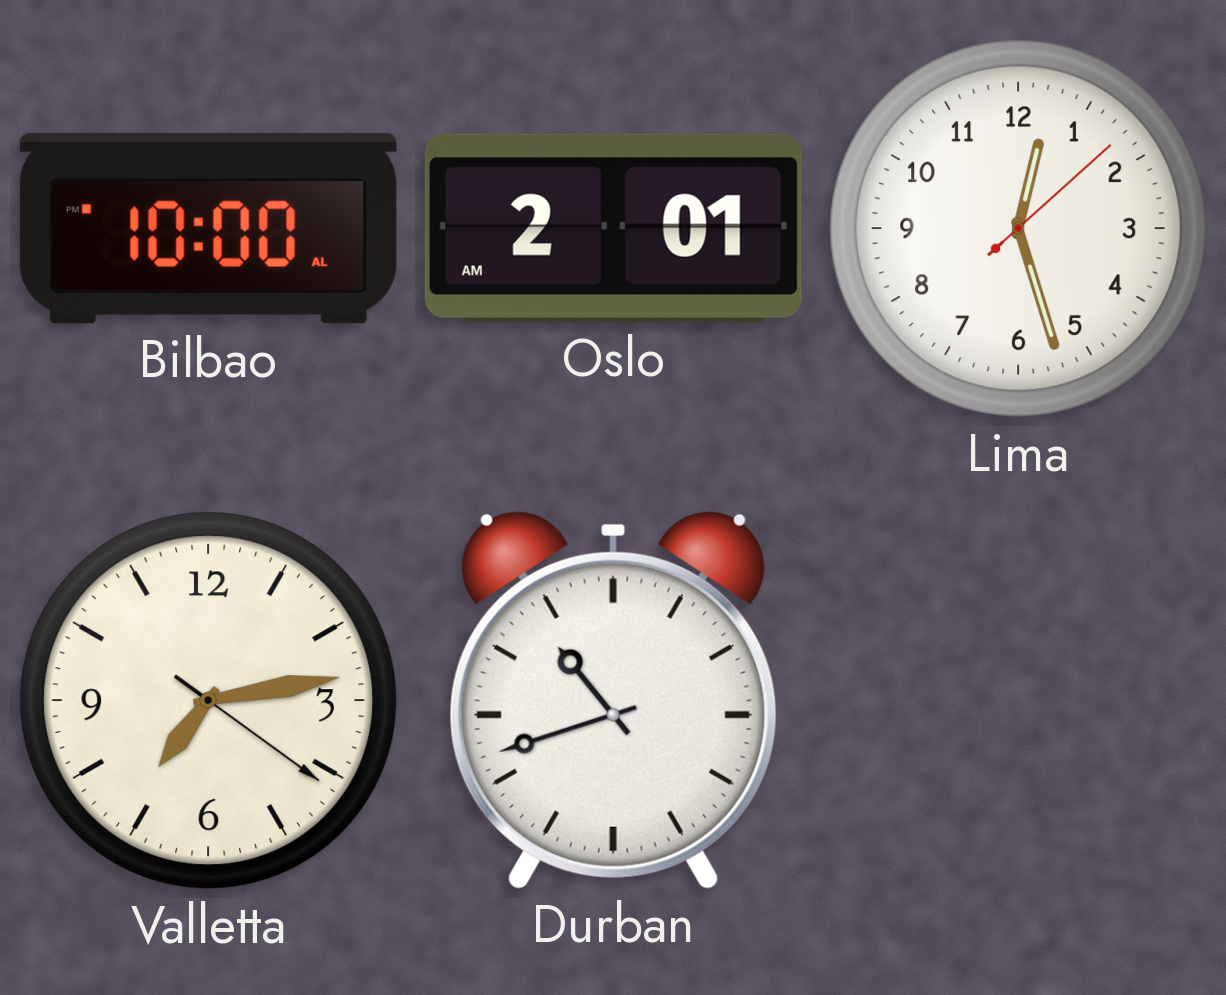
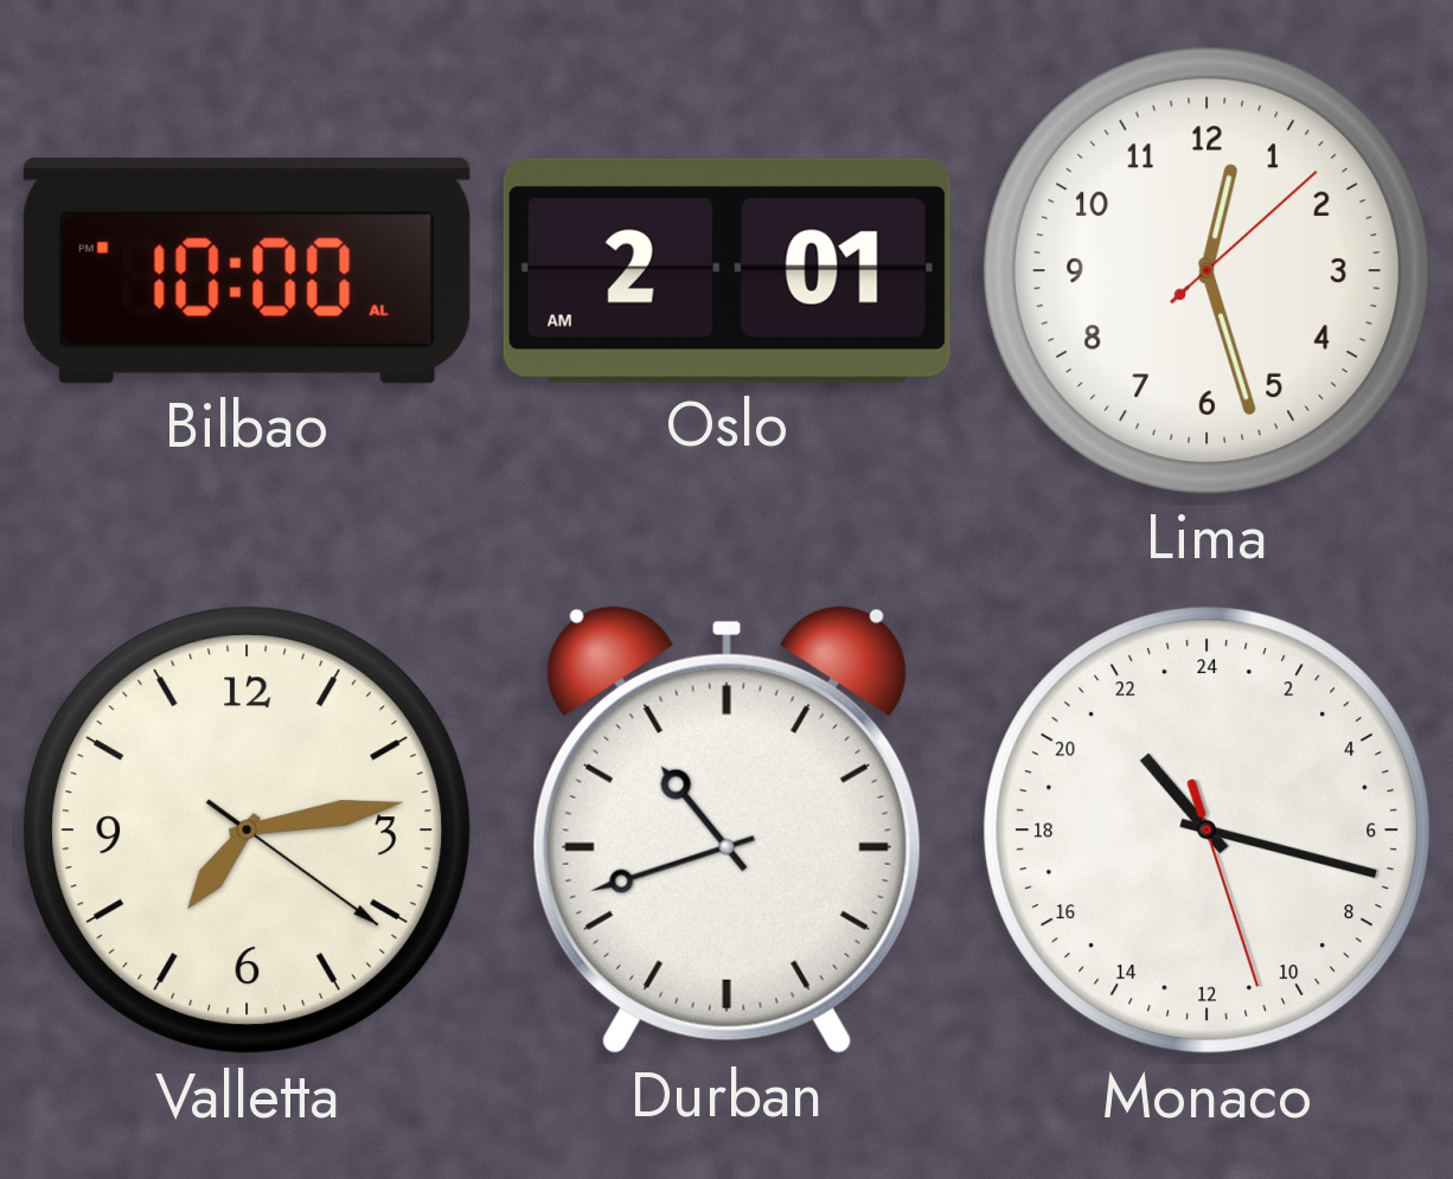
Monaco: none -> 21:17
